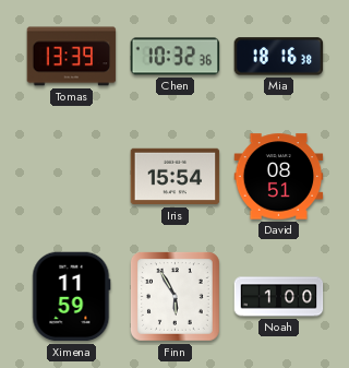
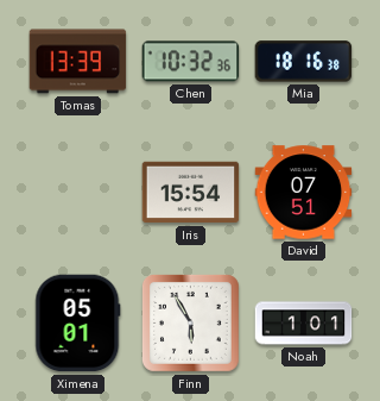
David: 08:51 -> 07:51
Ximena: 11:59 -> 05:01
Noah: 1:00 -> 1:01
